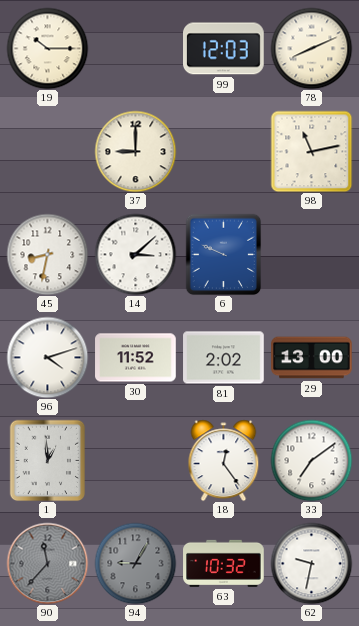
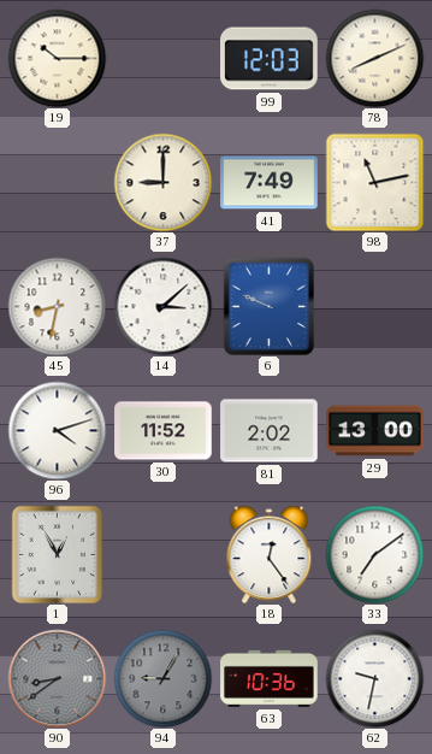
41: none -> 7:49
1: 12:59 -> 12:55
90: 11:37 -> 8:39
63: 10:32 -> 10:36
